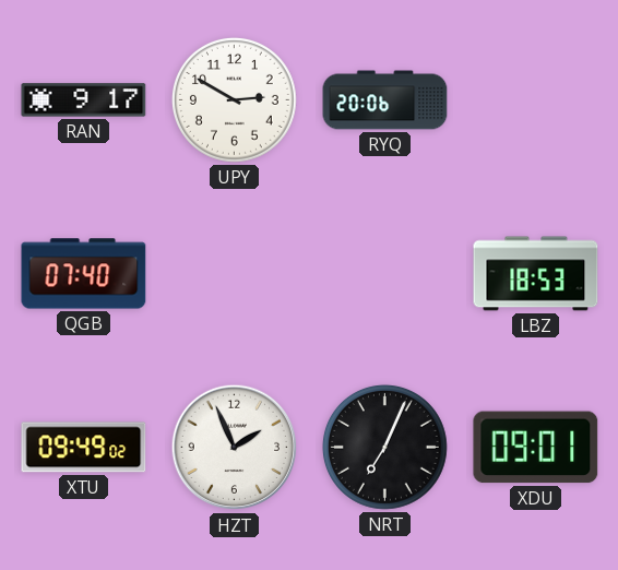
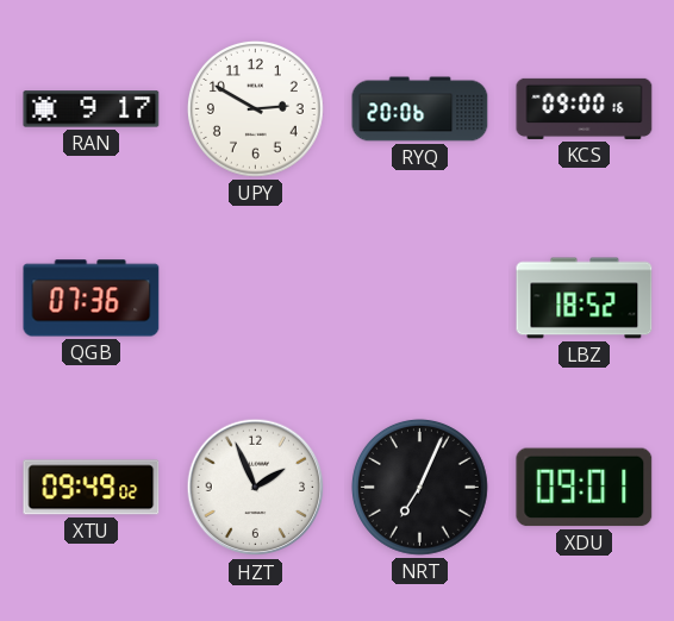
KCS: none -> 09:00
QGB: 07:40 -> 07:36
LBZ: 18:53 -> 18:52
